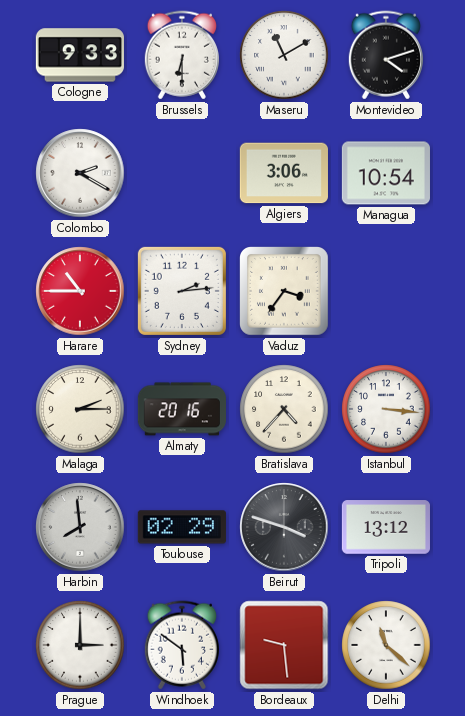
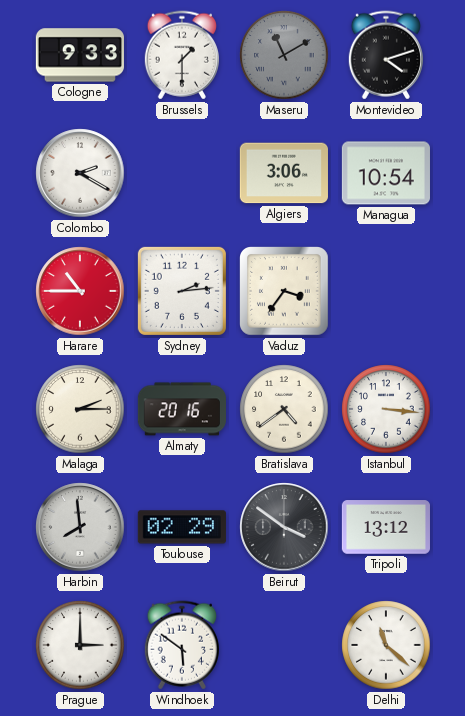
Brussels: 6:30 -> 1:30
Maseru dial: white -> grey
Bratislava: 4:37 -> 4:39
Beirut: 3:48 -> 3:51
Bordeaux: 9:29 -> none
